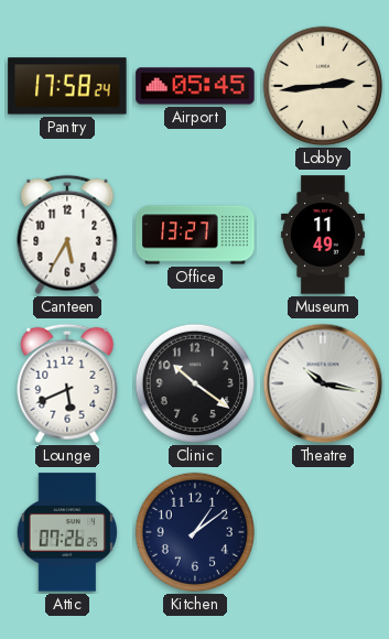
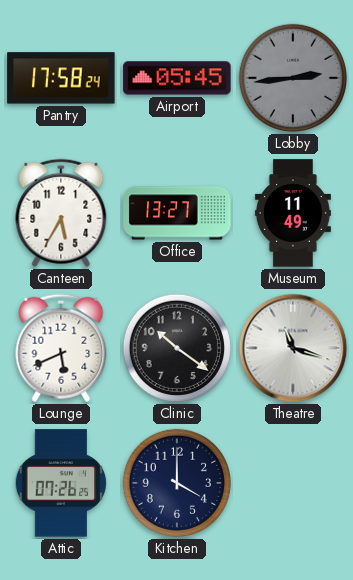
Lobby dial: cream -> grey
Theatre: 10:17 -> 11:18
Kitchen: 1:09 -> 4:00
